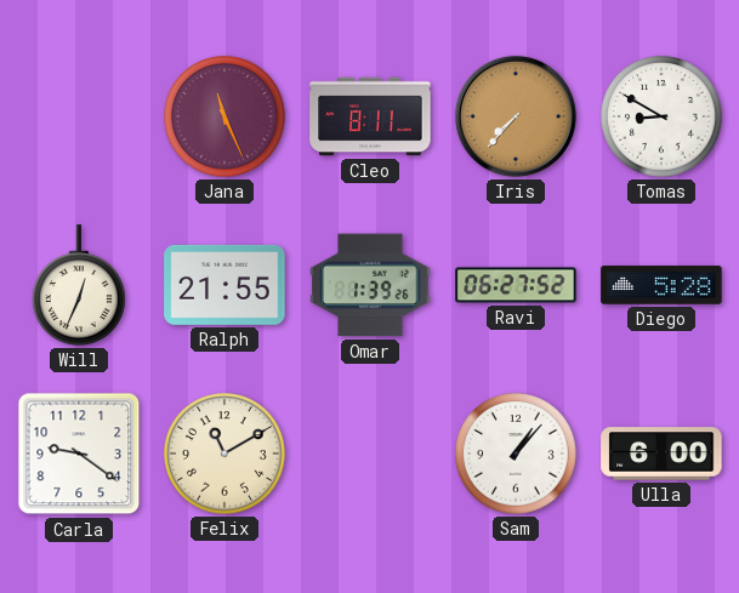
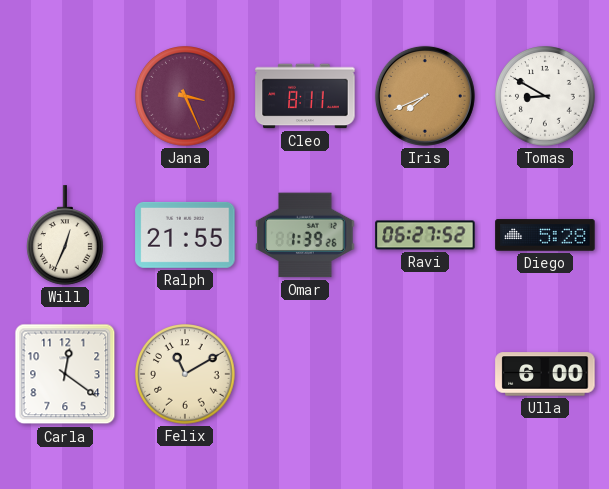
Jana: 11:26 -> 3:26
Iris: 7:37 -> 7:41
Carla: 9:21 -> 12:21
Sam: 1:07 -> none
